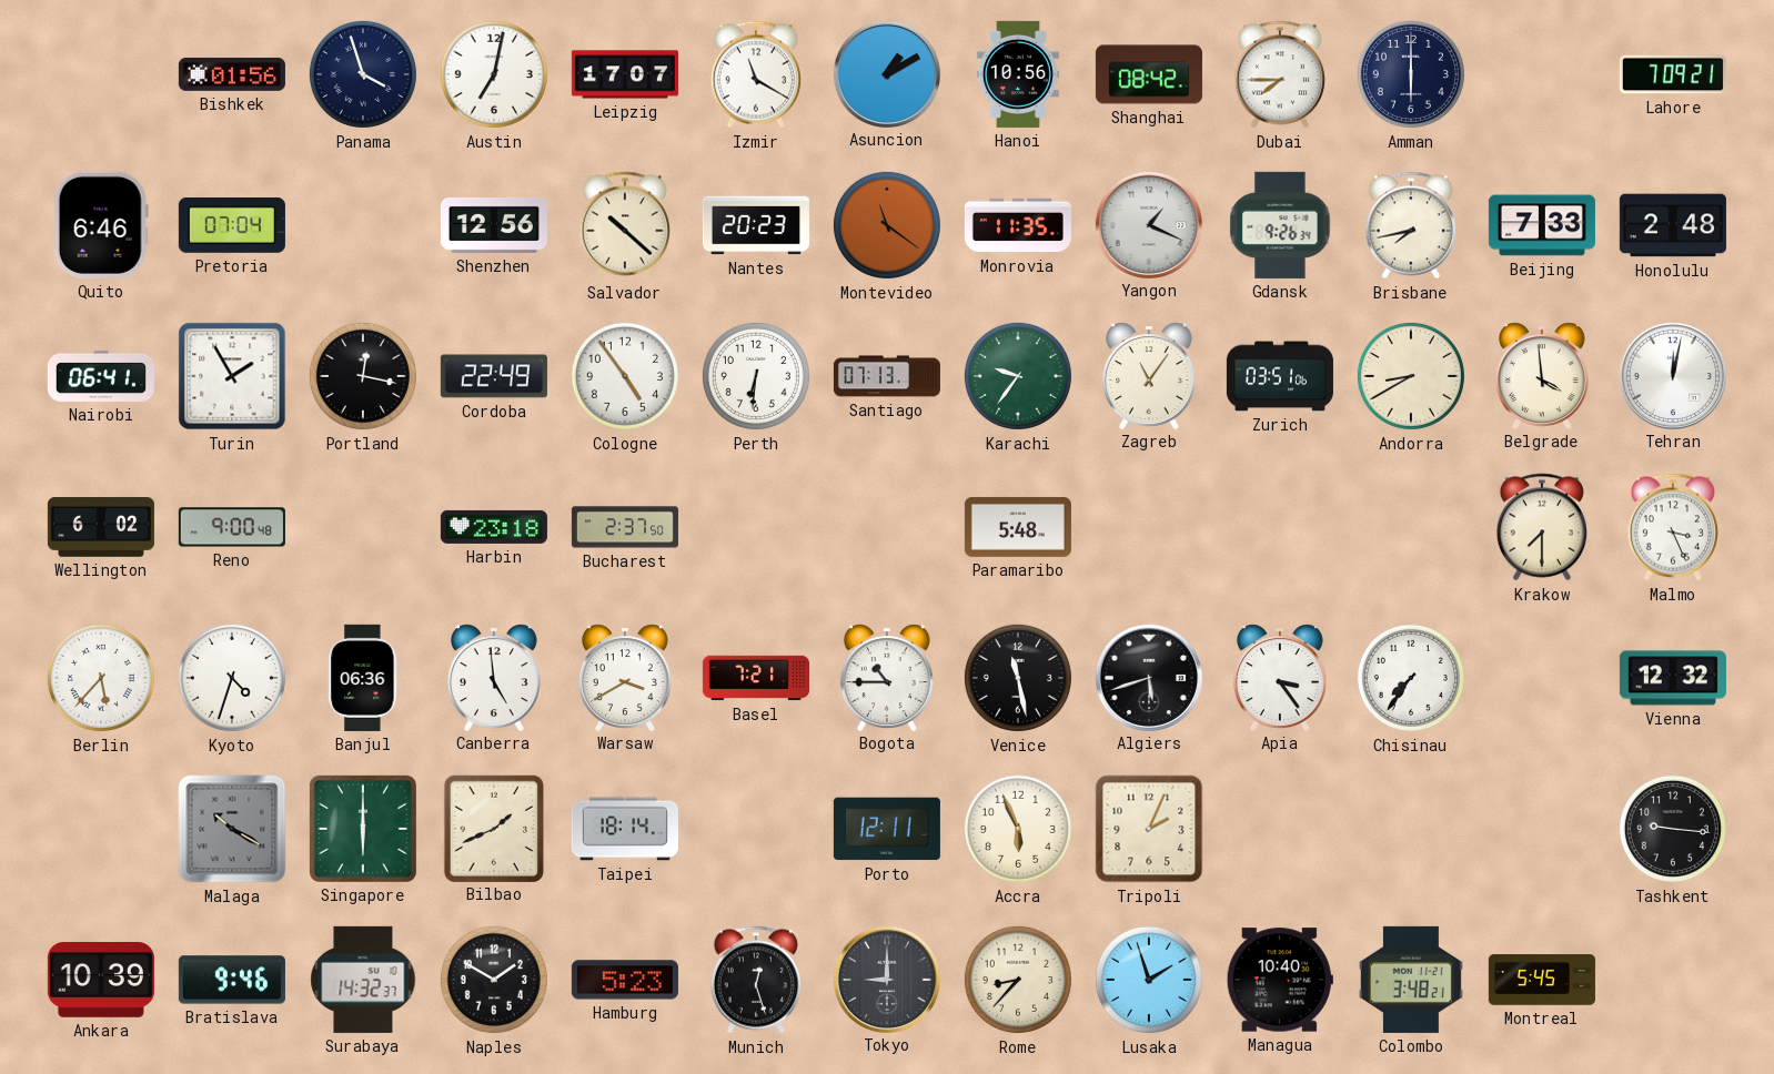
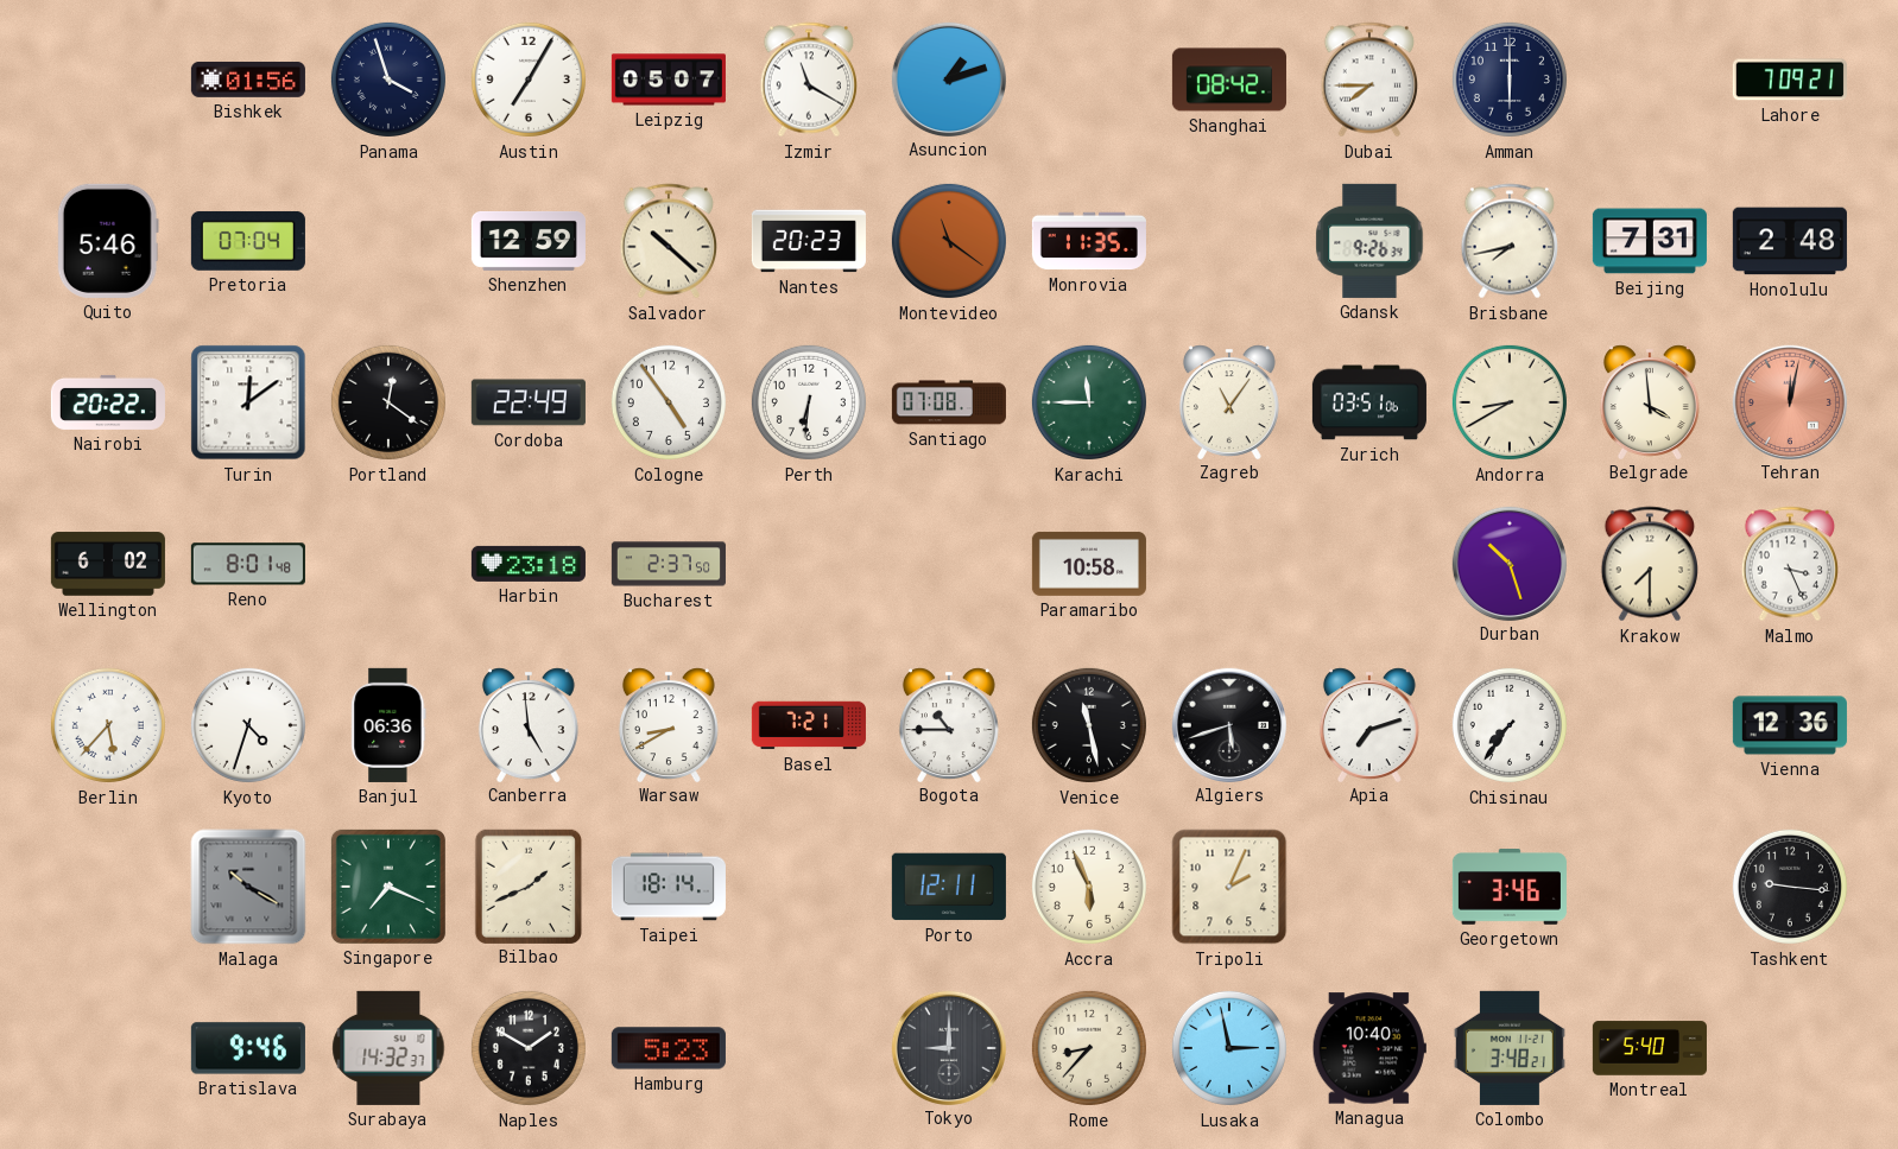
Austin: 7:02 -> 7:05
Leipzig: 17:07 -> 05:07
Asuncion: 1:10 -> 1:12
Hanoi: 10:56 -> none
Quito: 6:46 -> 5:46
Shenzhen: 12:56 -> 12:59
Yangon: 1:19 -> none
Beijing: 7:33 -> 7:31
Nairobi: 06:41 -> 20:22
Turin: 1:55 -> 12:09
Portland: 12:17 -> 12:21
Santiago: 07:13 -> 07:08
Karachi: 9:36 -> 11:45
Tehran dial: white -> salmon
Reno: 9:00 -> 8:01
Paramaribo: 5:48 -> 10:58
Durban: none -> 10:27
Warsaw: 3:40 -> 8:40
Apia: 3:24 -> 7:12
Vienna: 12:32 -> 12:36
Singapore: 6:00 -> 7:19
Georgetown: none -> 3:46
Ankara: 10:39 -> none
Munich: 12:27 -> none
Lusaka: 1:57 -> 2:58
Montreal: 5:45 -> 5:40
